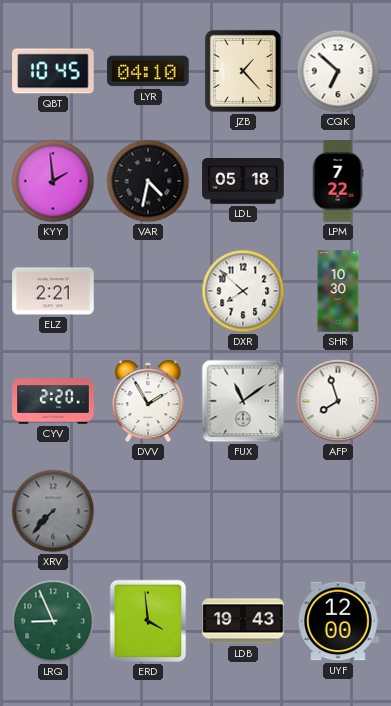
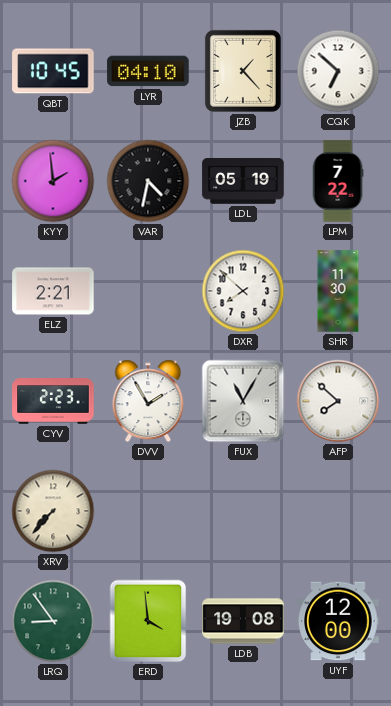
LDL: 05:18 -> 05:19
SHR: 10:30 -> 11:30
CYV: 2:20 -> 2:23
FUX: 11:09 -> 11:05
AFP: 7:57 -> 7:52
XRV dial: grey -> cream
LRQ: 8:56 -> 8:54
LDB: 19:43 -> 19:08
